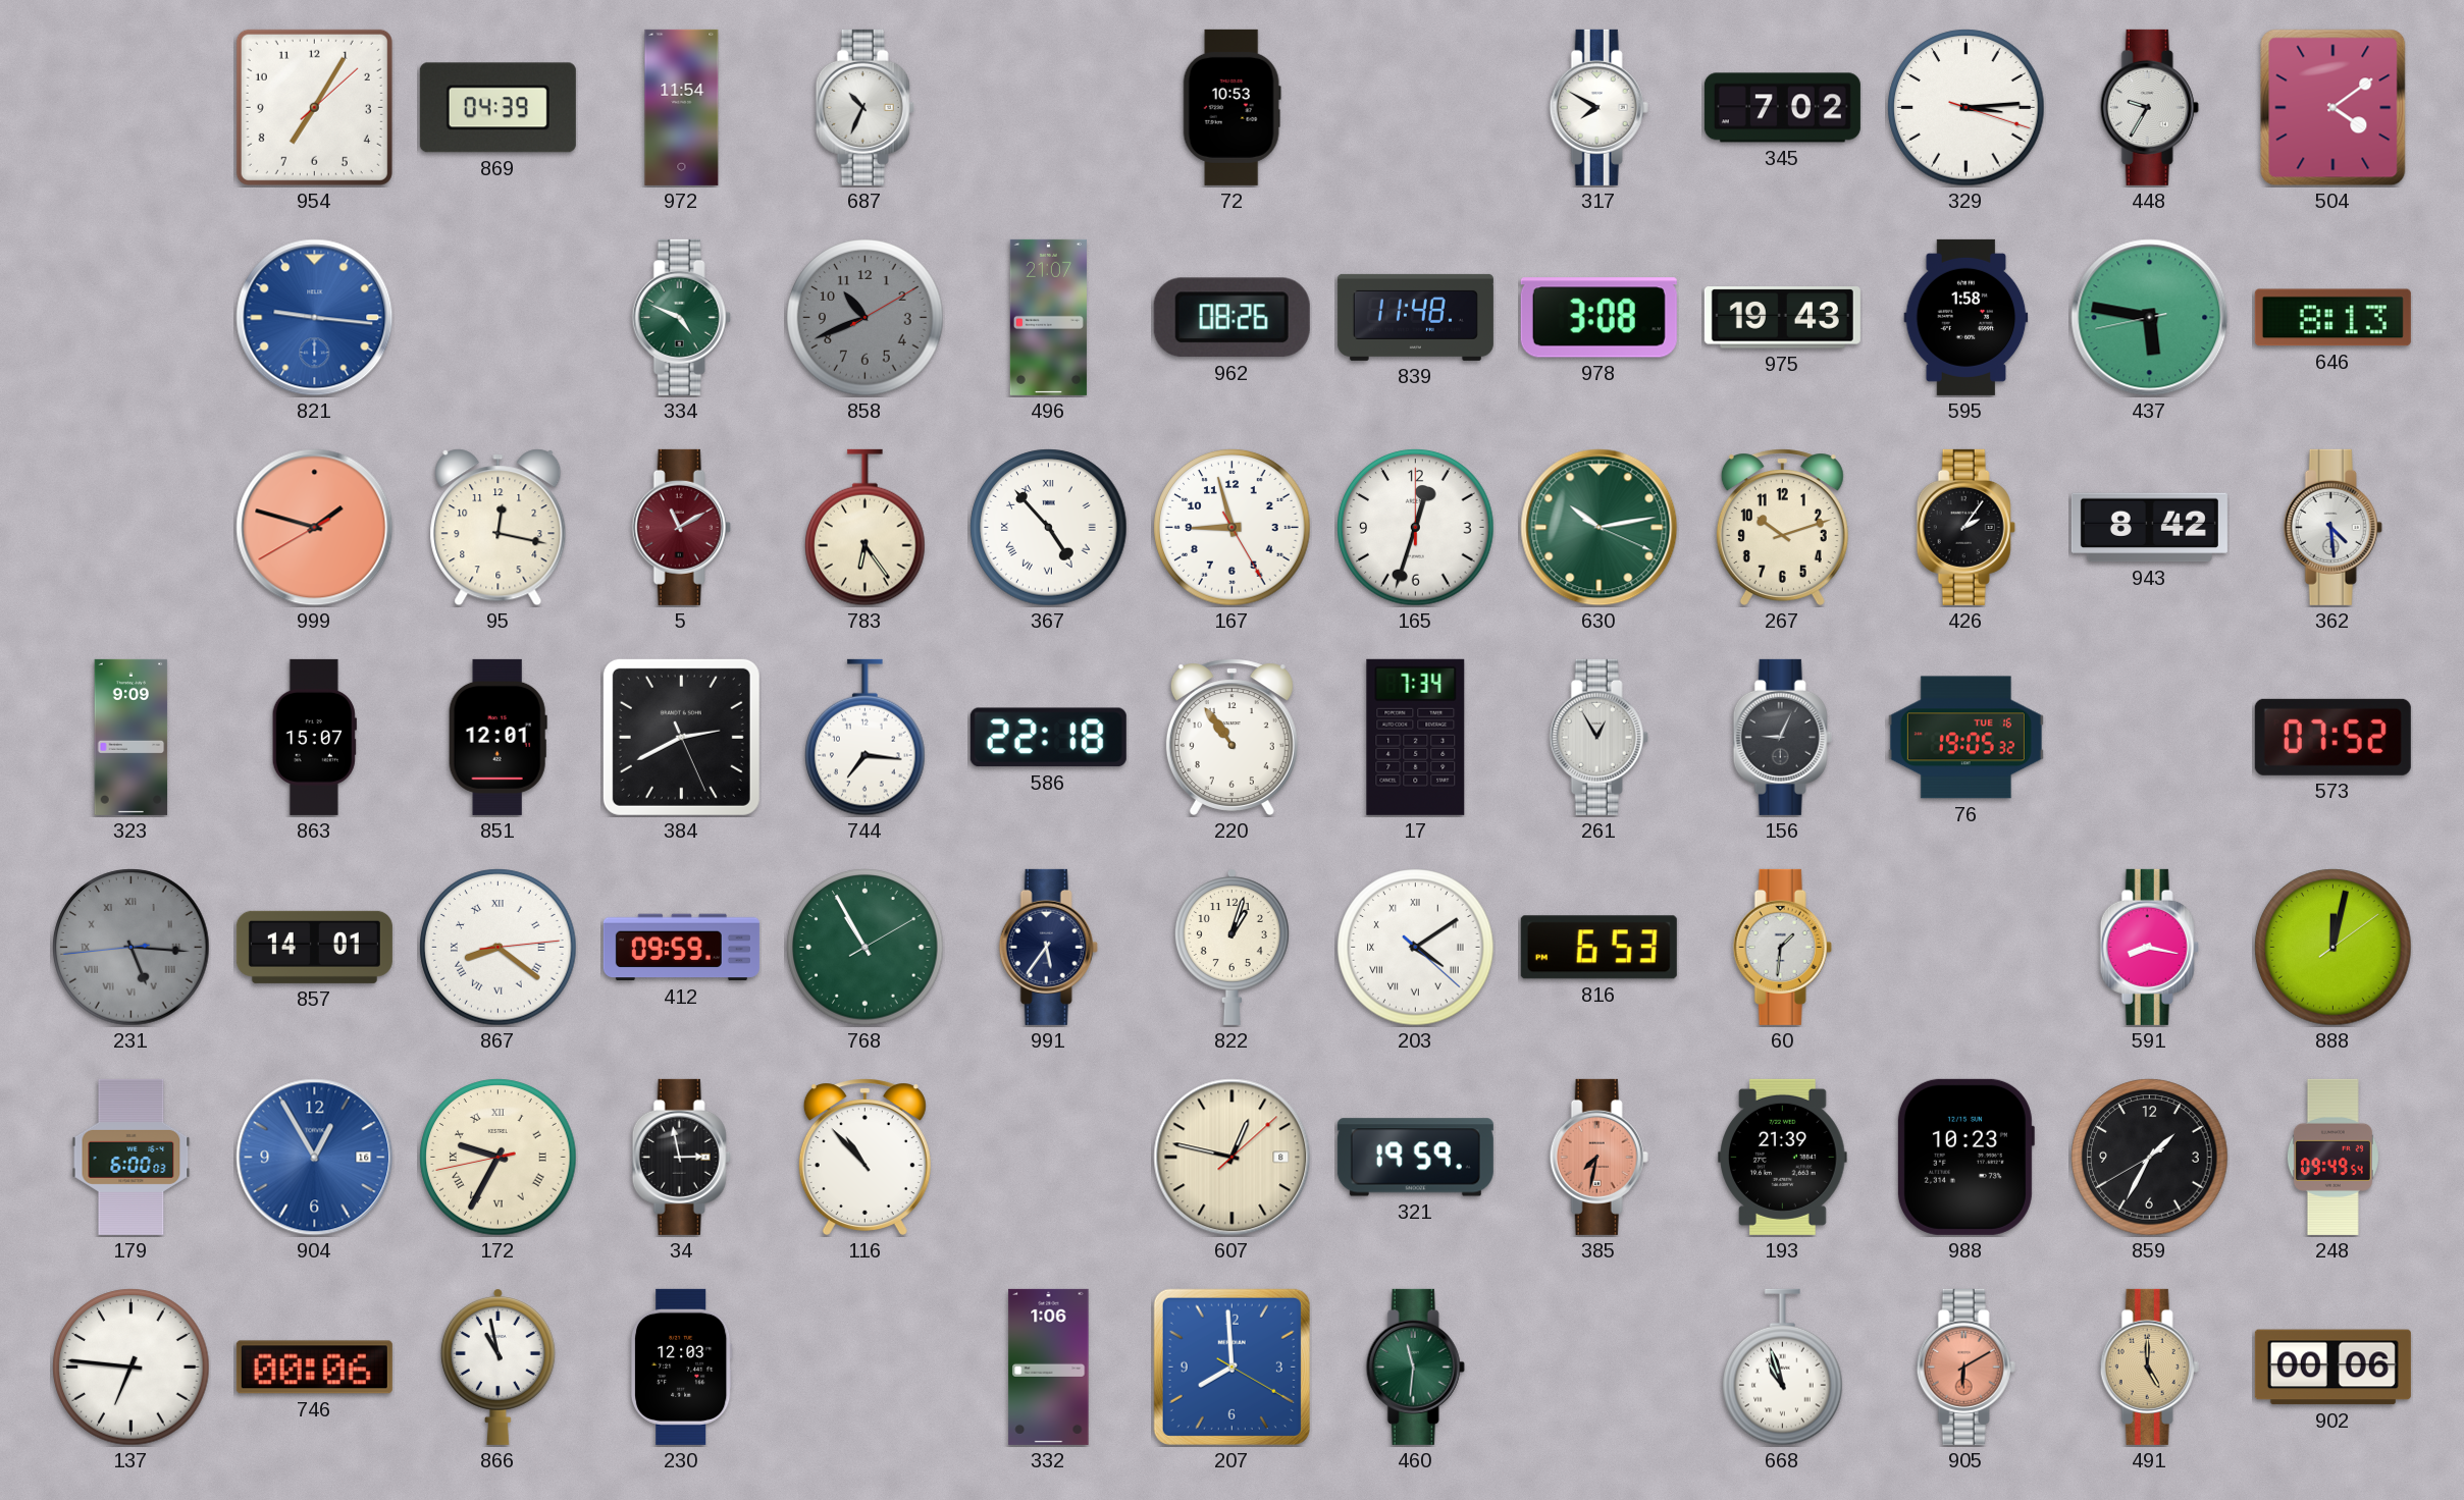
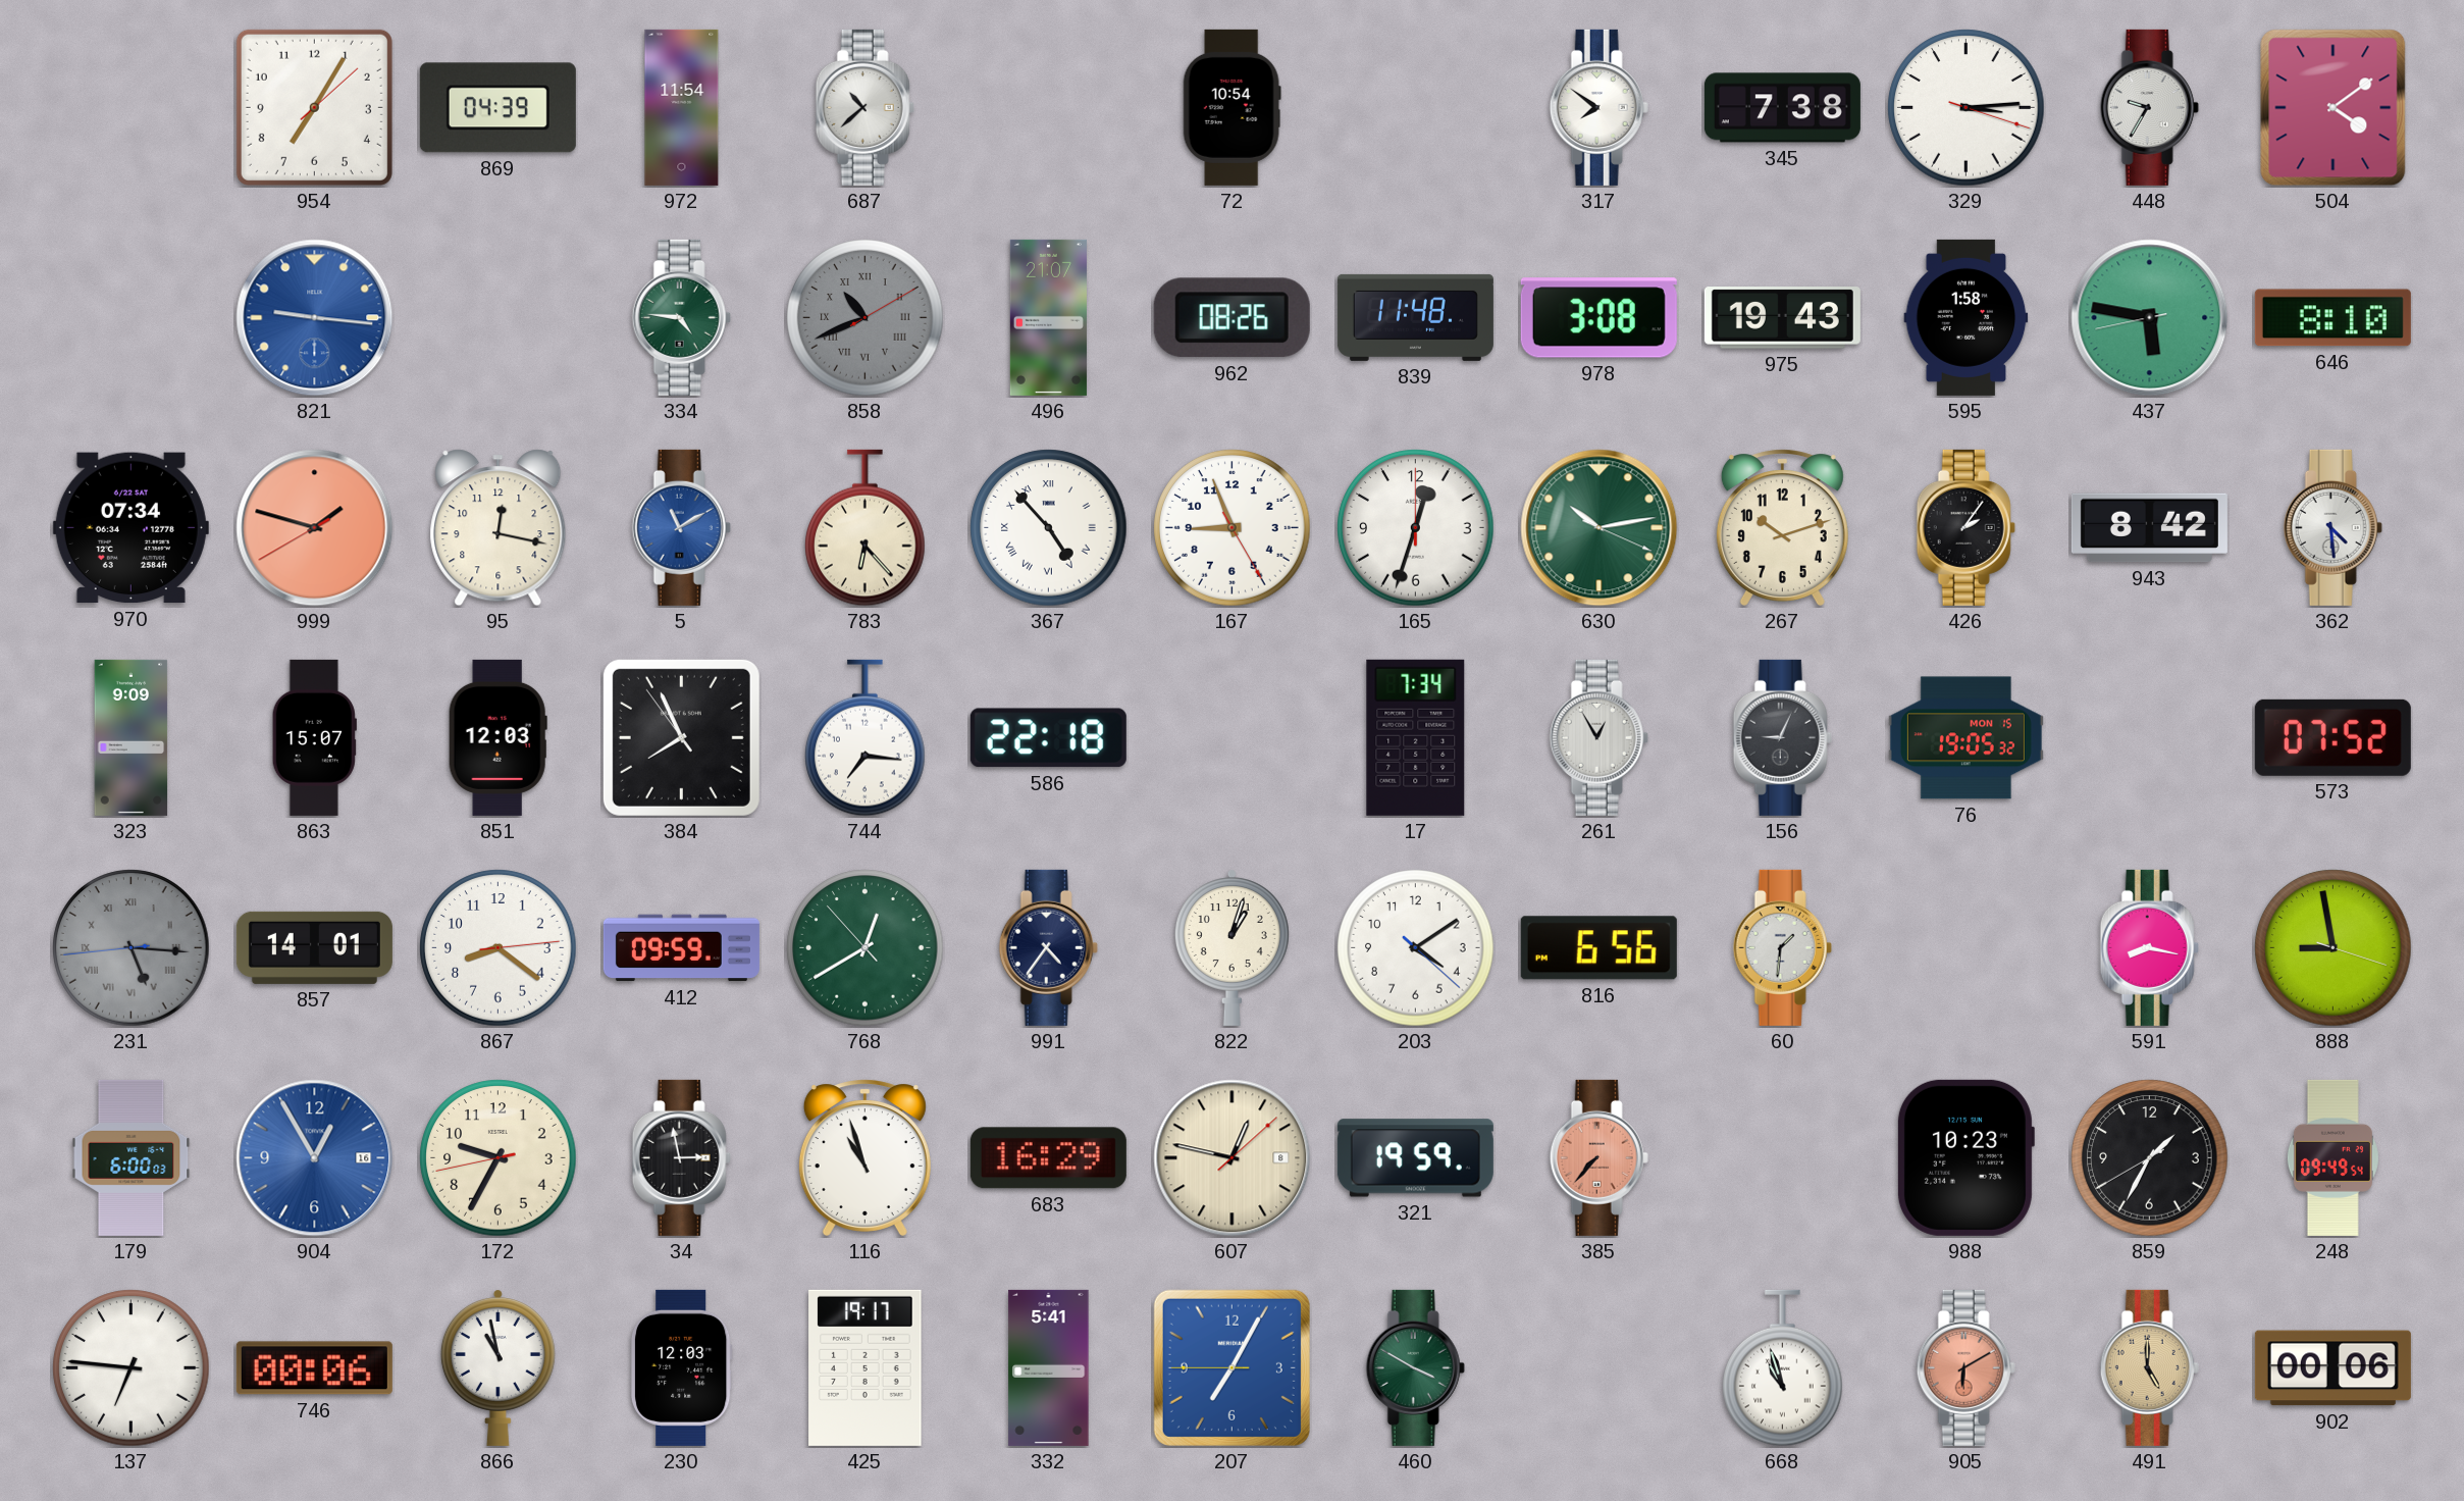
687: 10:34 -> 10:38
72: 10:53 -> 10:54
317: 7:50 -> 7:51
345: 7:02 -> 7:38
334: 4:49 -> 4:46
858 numerals: Arabic -> Roman
646: 8:13 -> 8:10
970: none -> 07:34
5 dial: burgundy -> blue
783: 6:24 -> 6:23
167: 8:57 -> 8:56
851: 12:01 -> 12:03
384: 2:40 -> 7:55
220: 10:54 -> none
76 date: TUE 16 -> MON 15
867 numerals: Roman -> Arabic
768: 10:55 -> 12:39
991: 5:36 -> 4:36
203 numerals: Roman -> Arabic
816: 6:53 -> 6:56
888: 12:02 -> 8:58
172 numerals: Roman -> Arabic
116: 10:53 -> 10:57
683: none -> 16:29
385: 7:32 -> 7:37
193: 21:39 -> none
425: none -> 19:17
332: 1:06 -> 5:41
207: 7:59 -> 7:04
460: 11:31 -> 3:50
